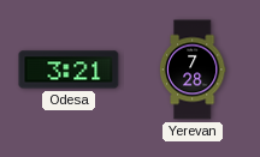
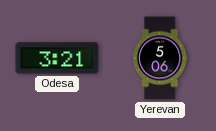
Yerevan: 7:28 -> 5:06
